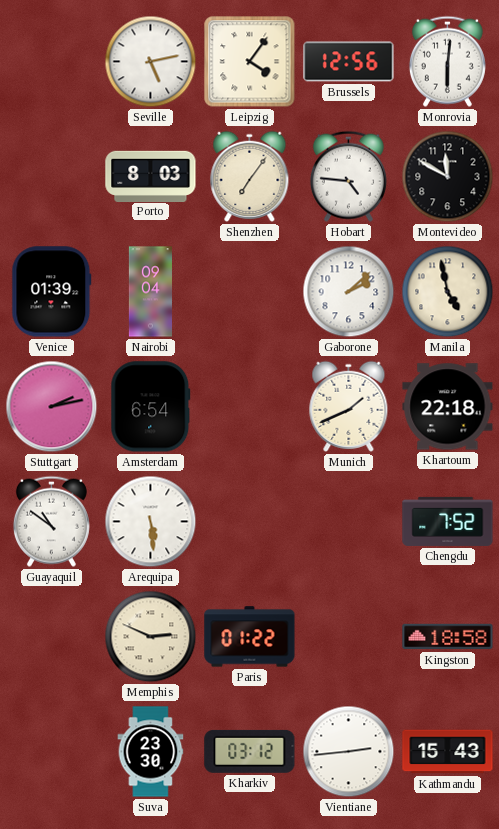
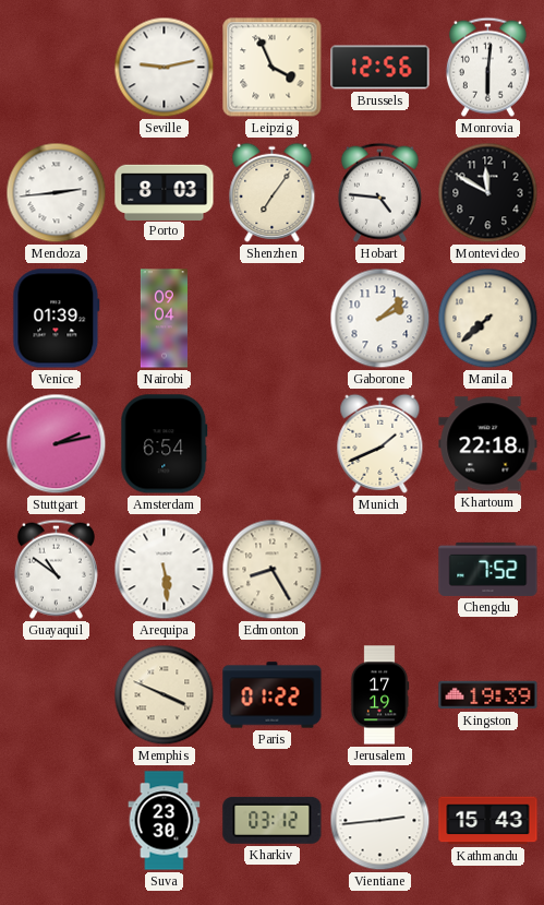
Seville: 5:13 -> 9:13
Leipzig: 4:06 -> 3:56
Mendoza: none -> 2:44
Manila: 4:58 -> 7:38
Edmonton: none -> 8:25
Memphis: 2:49 -> 3:49
Jerusalem: none -> 17:19
Kingston: 18:58 -> 19:39
